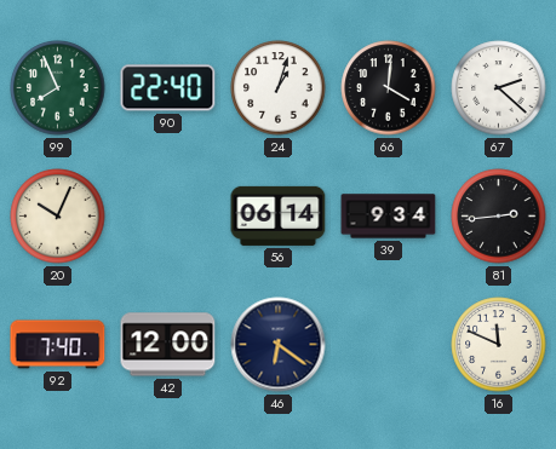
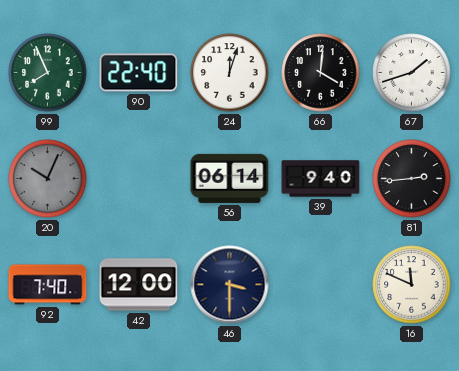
24: 1:03 -> 12:03
67: 2:22 -> 1:42
20 dial: cream -> grey
39: 9:34 -> 9:40
46: 6:21 -> 3:30
